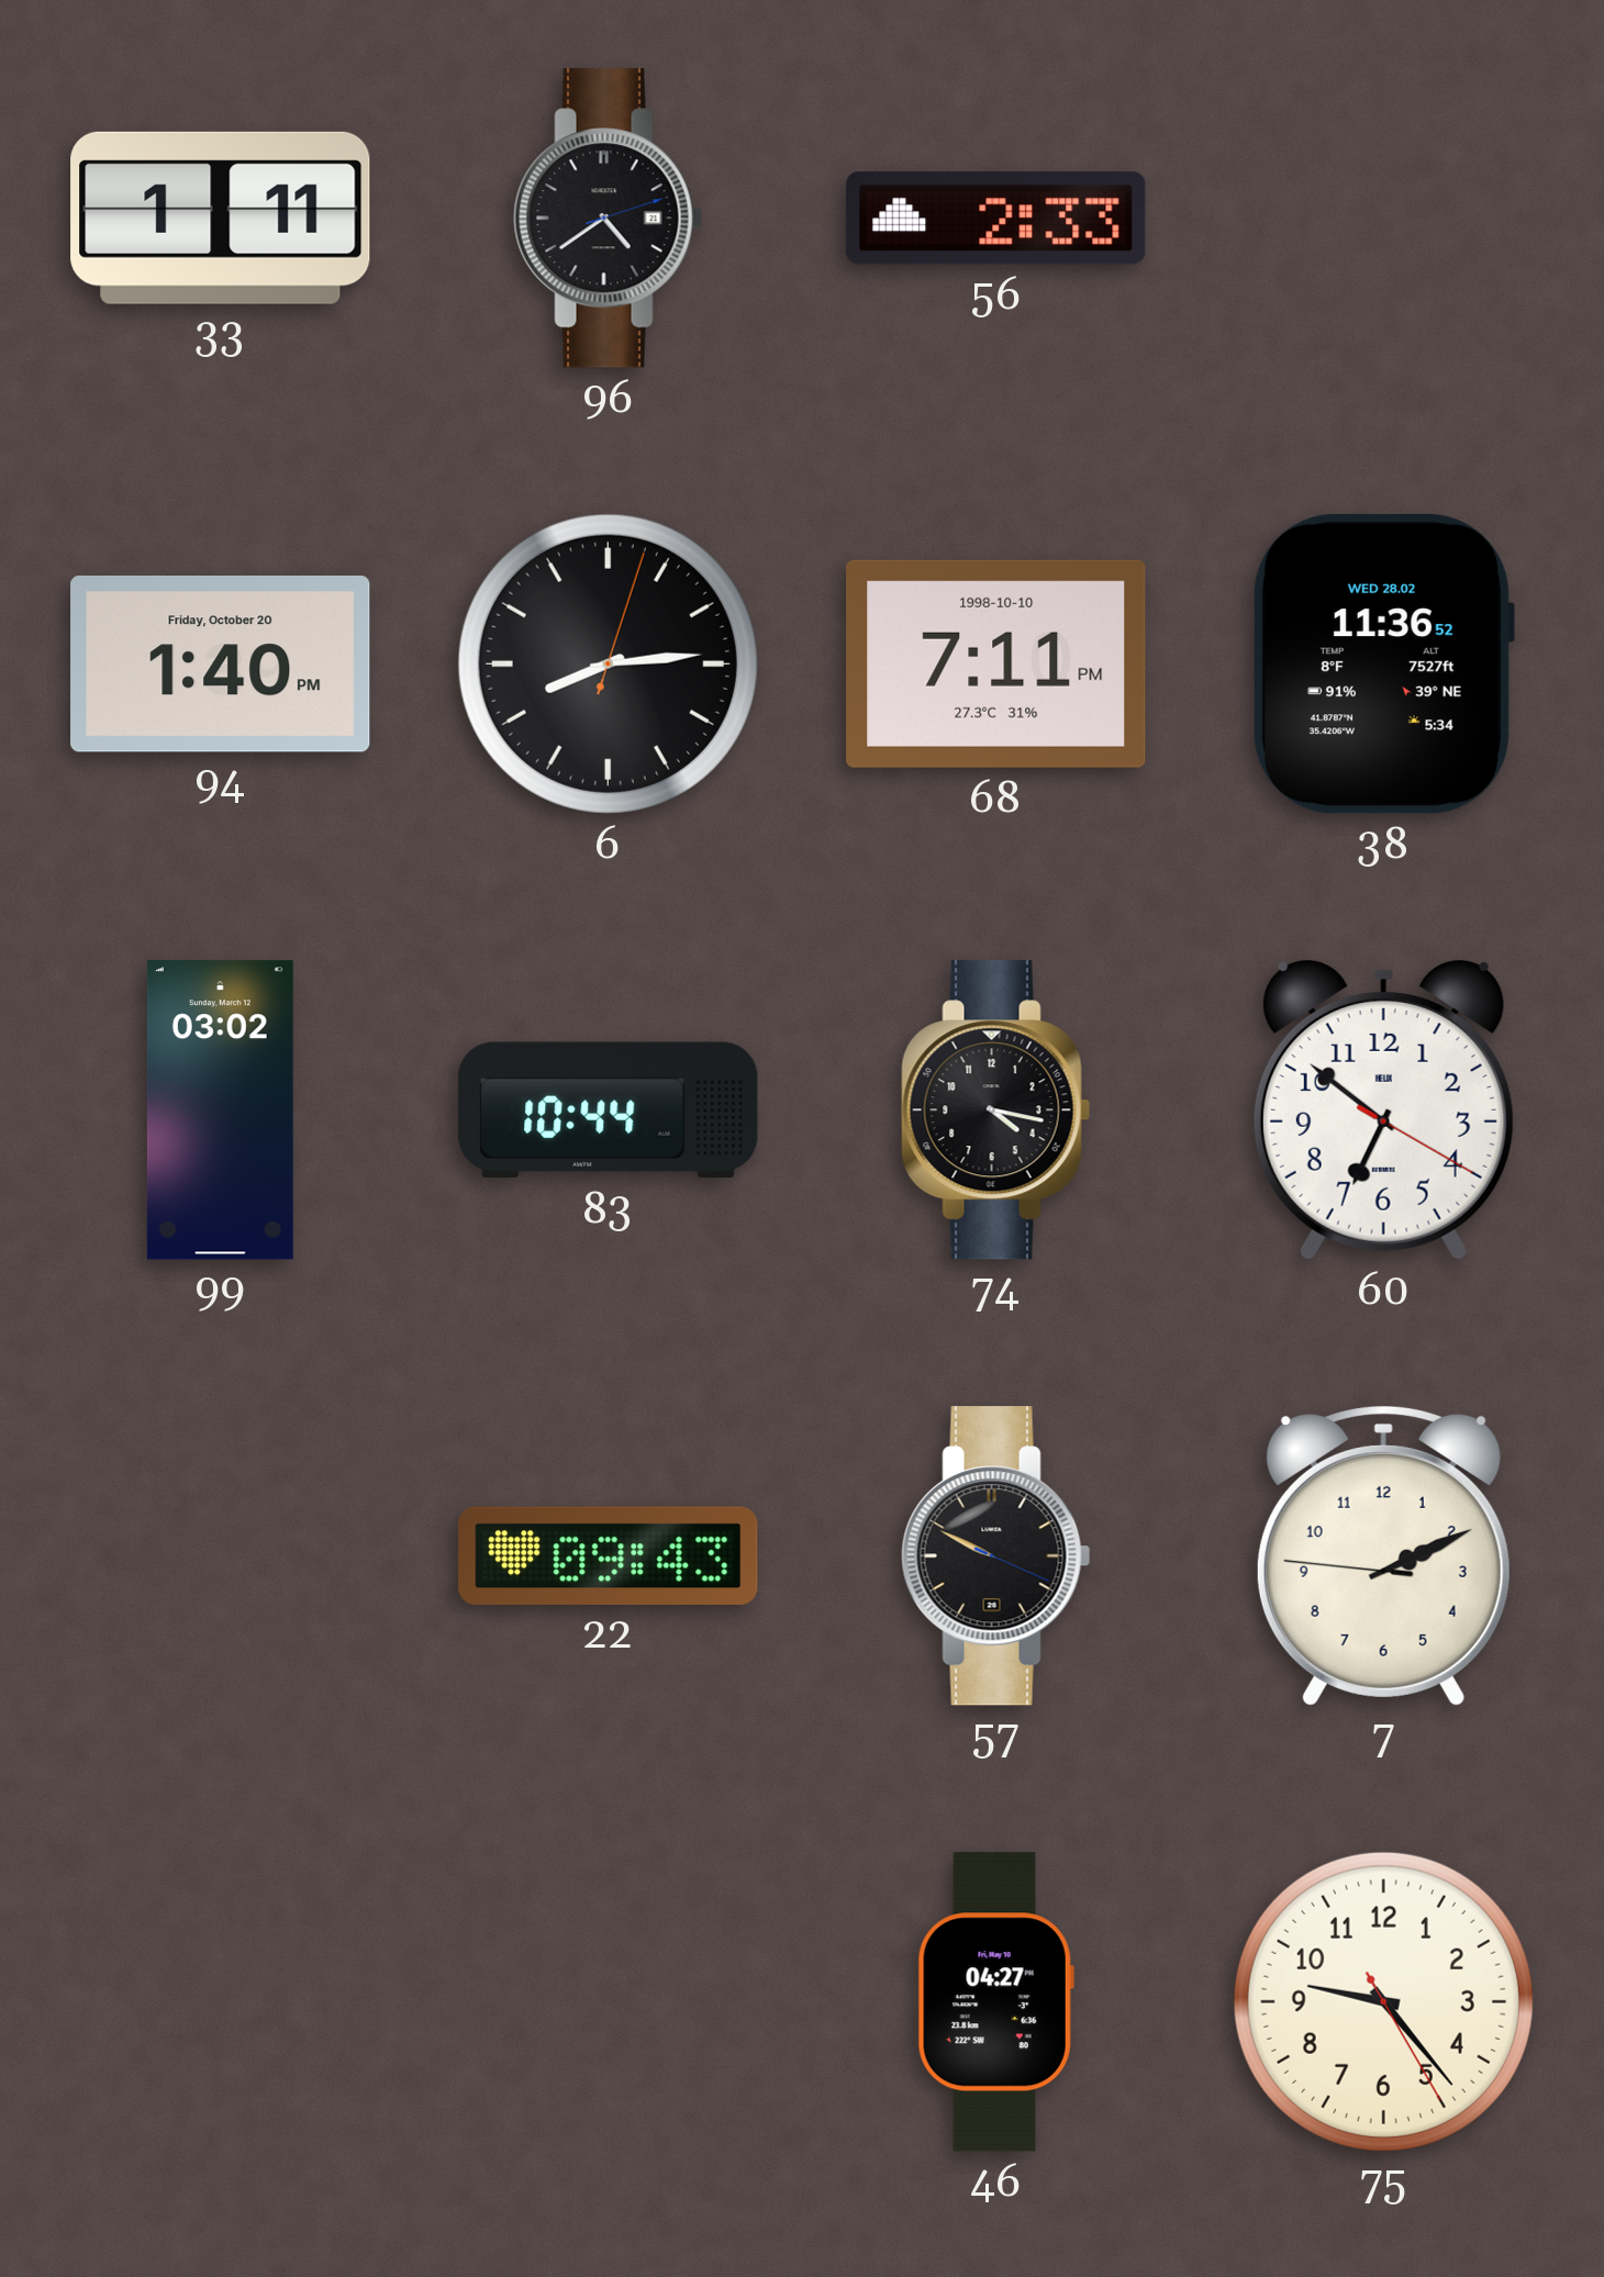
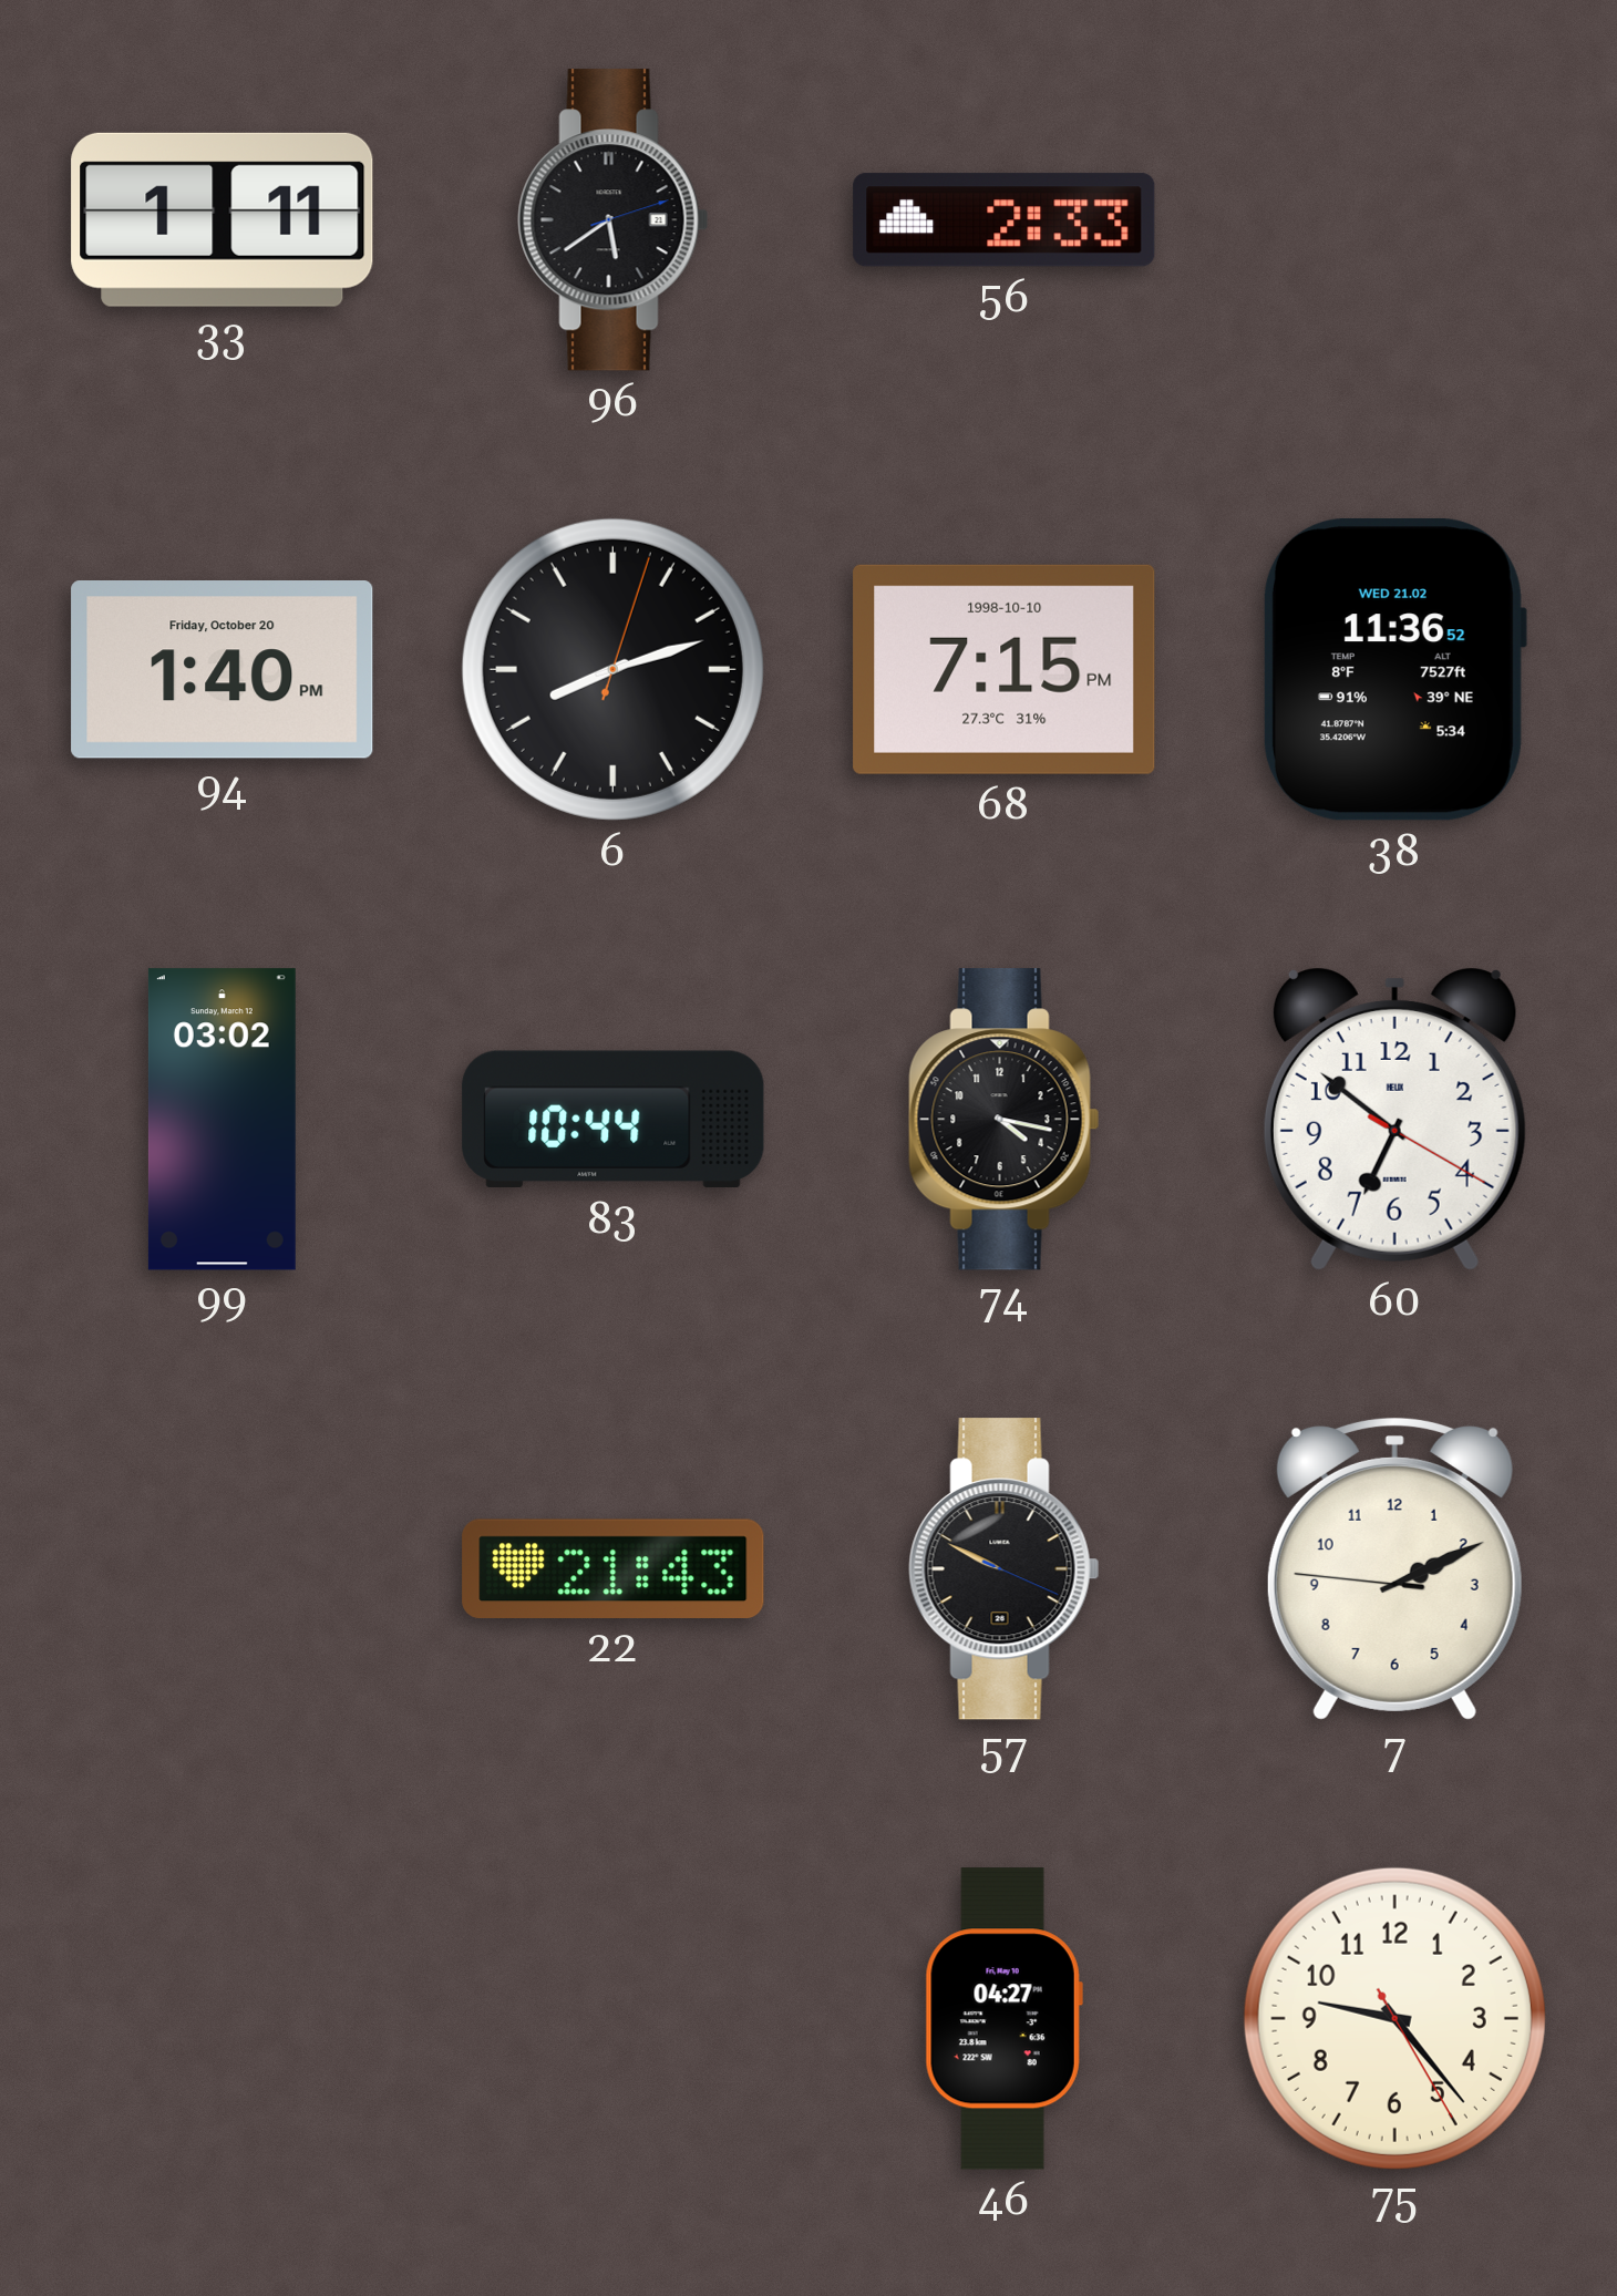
96: 4:39 -> 5:39
6: 8:14 -> 8:12
68: 7:11 -> 7:15
38 date: WED 28.02 -> WED 21.02
22: 09:43 -> 21:43
